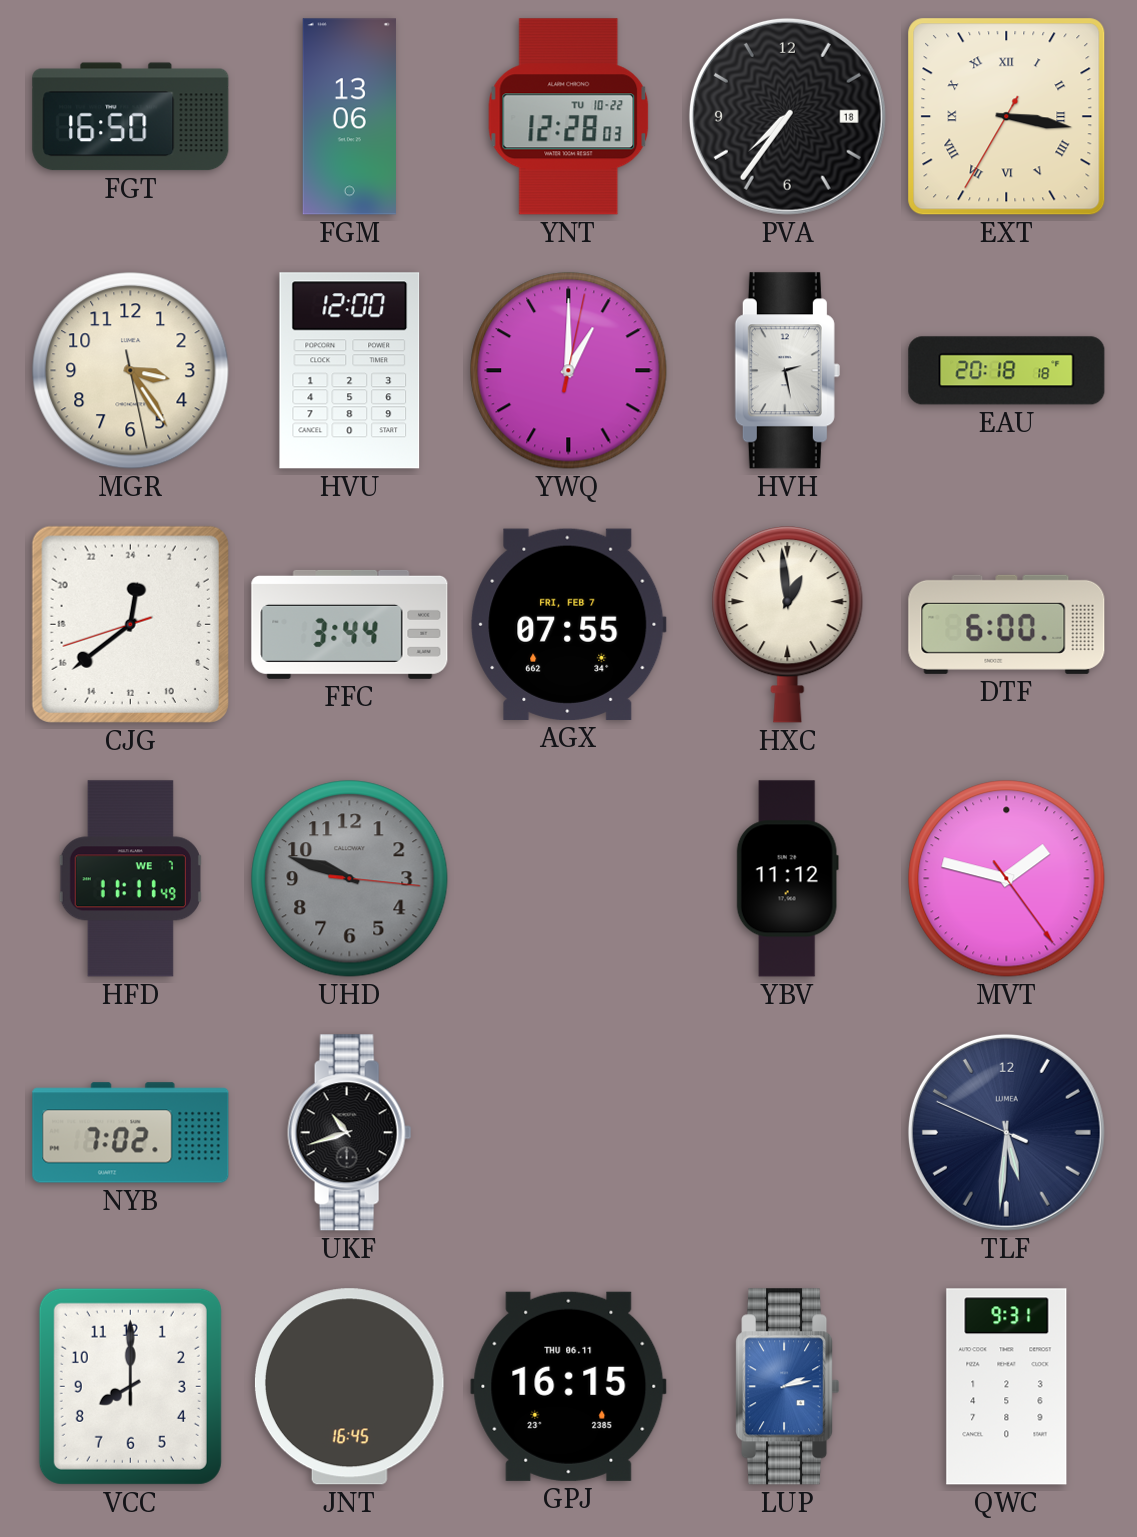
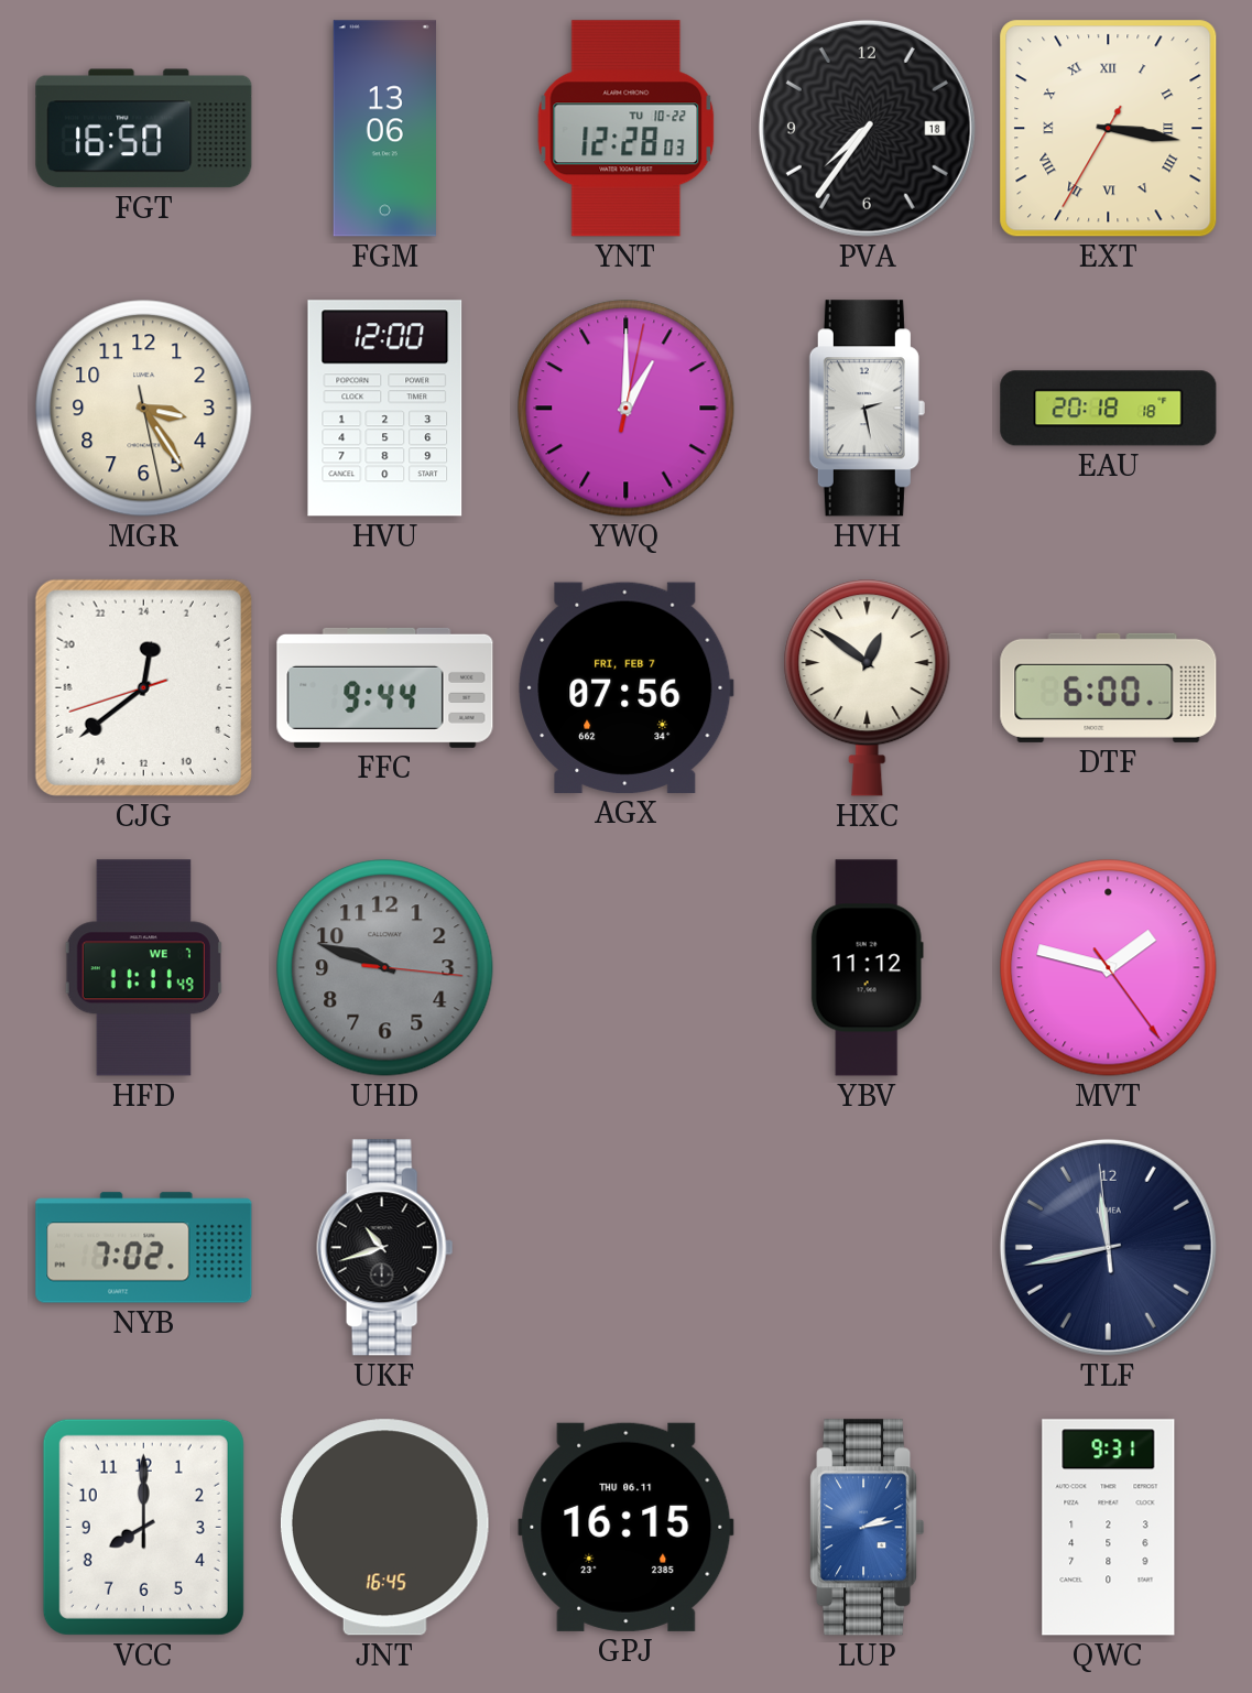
FFC: 3:44 -> 9:44
AGX: 07:55 -> 07:56
HXC: 12:59 -> 12:51
TLF: 5:30 -> 11:42
